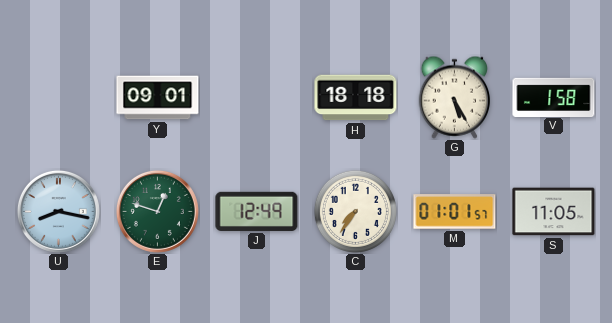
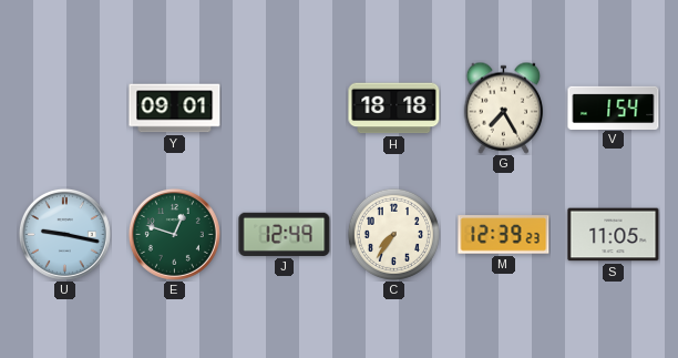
G: 5:25 -> 7:25
V: 1:58 -> 1:54
U: 8:17 -> 9:17
M: 01:01 -> 12:39
